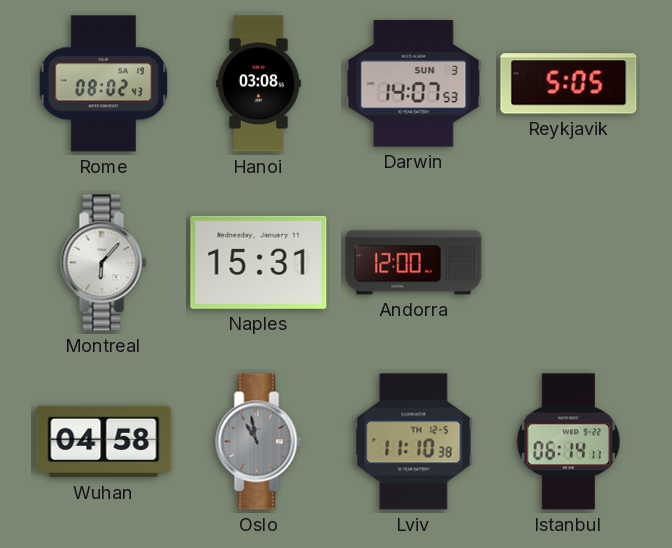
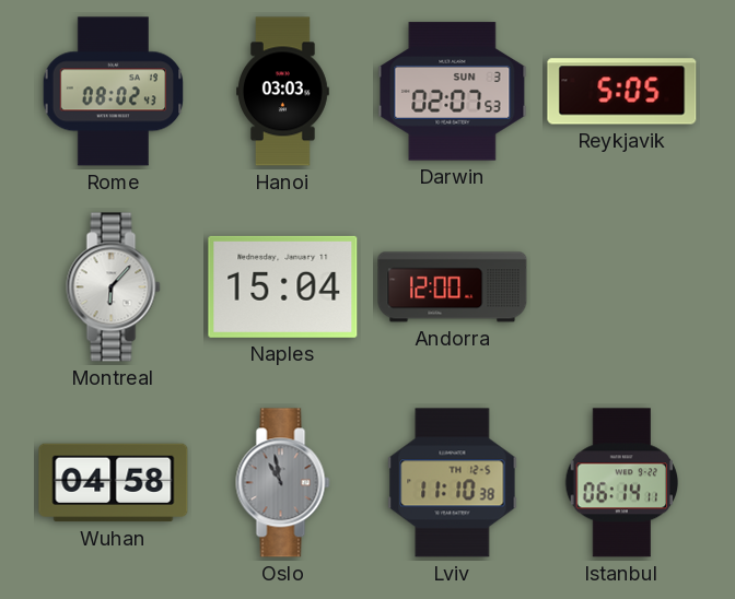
Hanoi: 03:08 -> 03:03
Darwin: 14:07 -> 02:07
Naples: 15:31 -> 15:04
